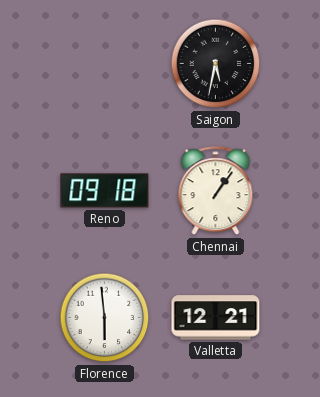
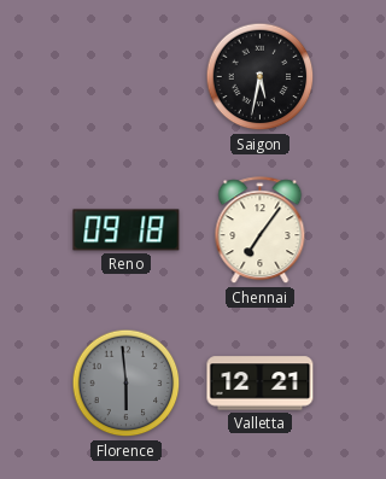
Chennai: 1:06 -> 7:06
Florence dial: white -> grey
